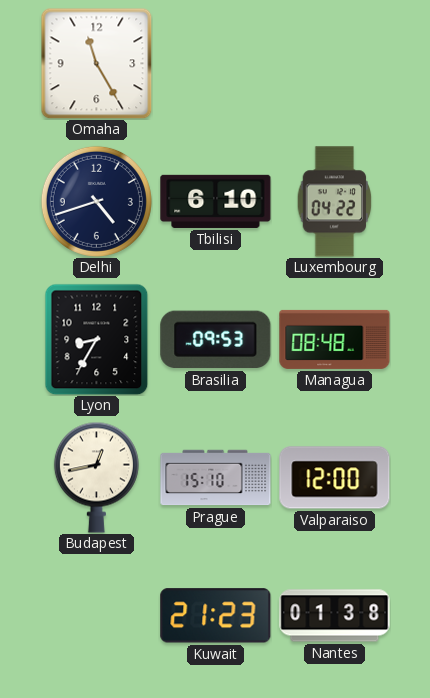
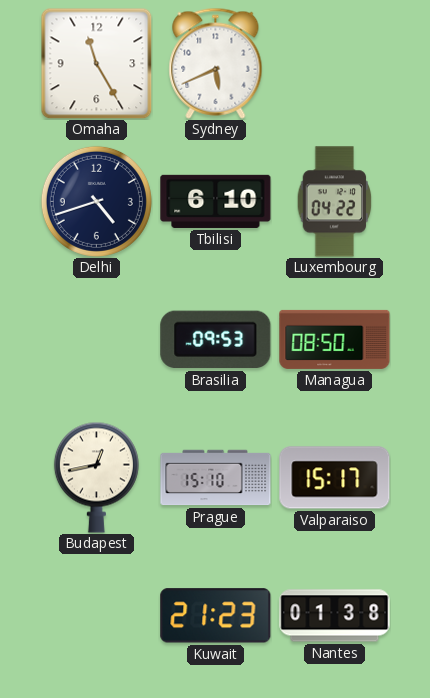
Sydney: none -> 5:41
Lyon: 8:35 -> none
Managua: 08:48 -> 08:50
Valparaiso: 12:00 -> 15:17
